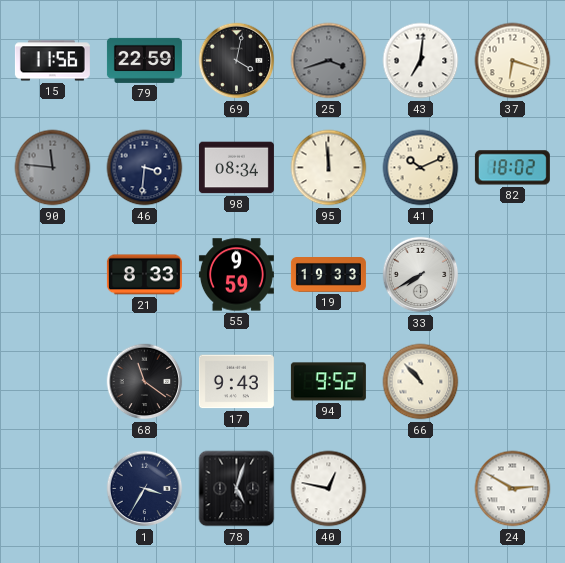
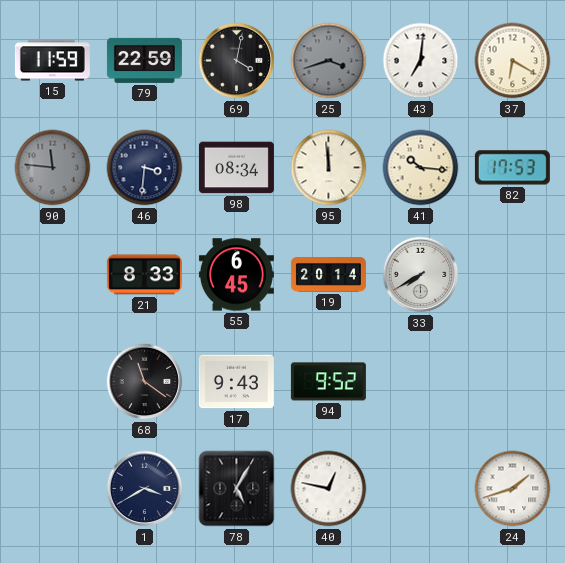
15: 11:56 -> 11:59
37: 6:18 -> 6:20
41: 10:11 -> 10:16
82: 18:02 -> 17:53
55: 9:59 -> 6:45
19: 19:33 -> 20:14
66: 10:53 -> none
1: 3:35 -> 3:40
78: 5:03 -> 5:05
24: 2:50 -> 1:42
